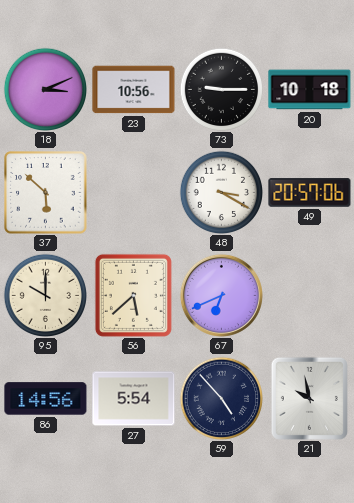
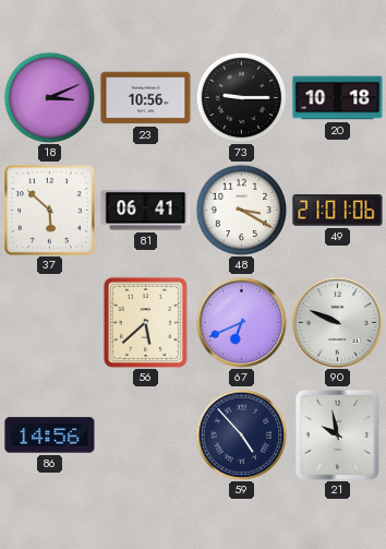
81: none -> 06:41
49: 20:57 -> 21:01
95: 10:00 -> none
90: none -> 9:49
27: 5:54 -> none
